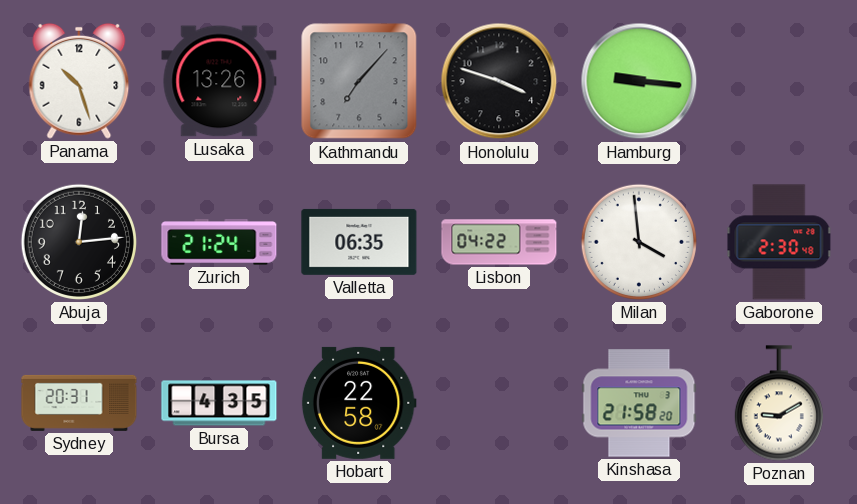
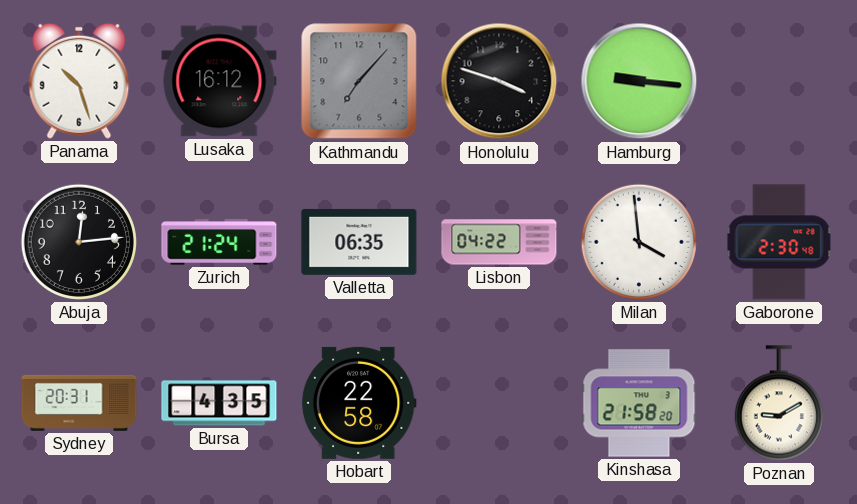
Lusaka: 13:26 -> 16:12
